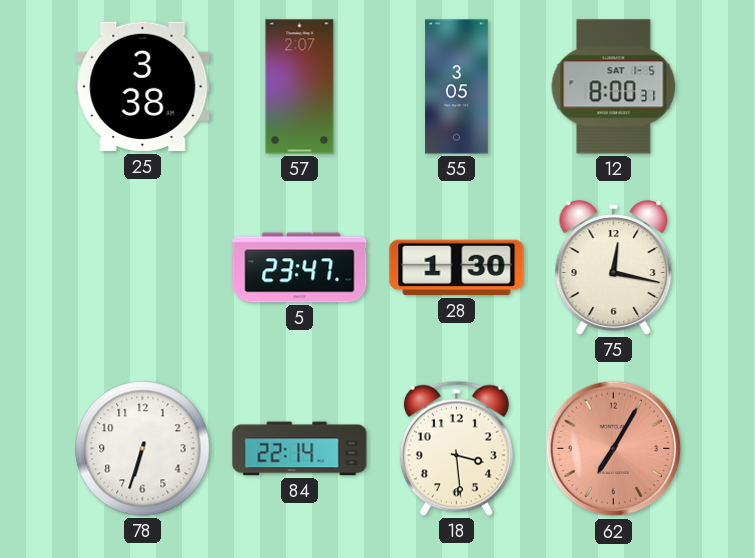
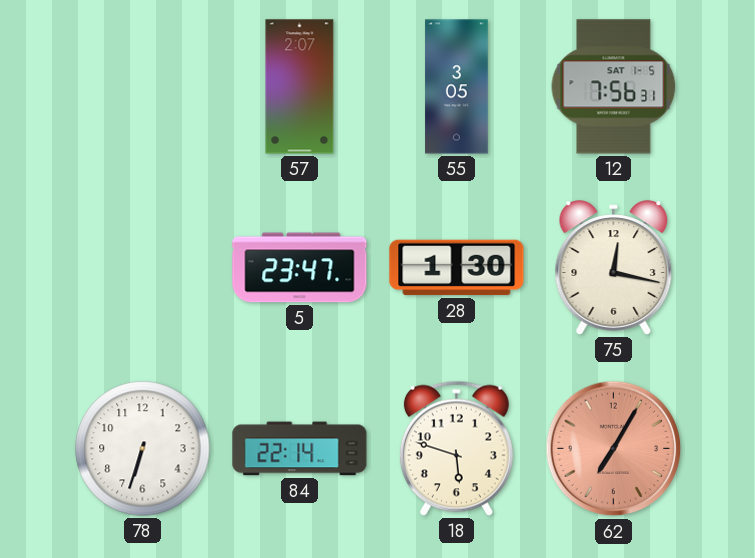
25: 3:38 -> none
12: 8:00 -> 7:56
18: 3:29 -> 5:48
